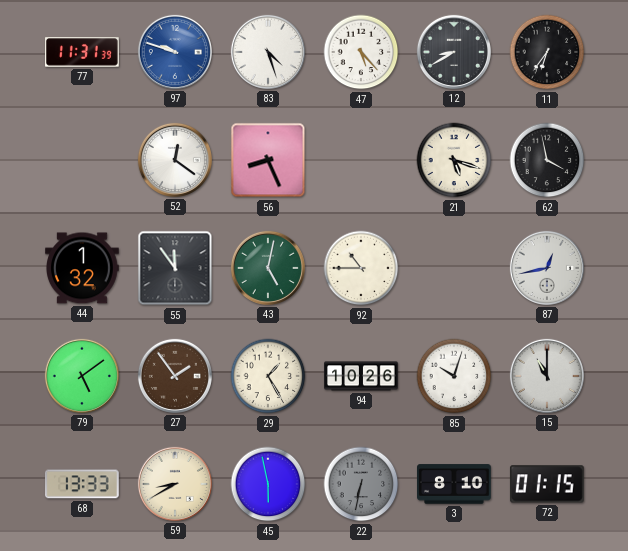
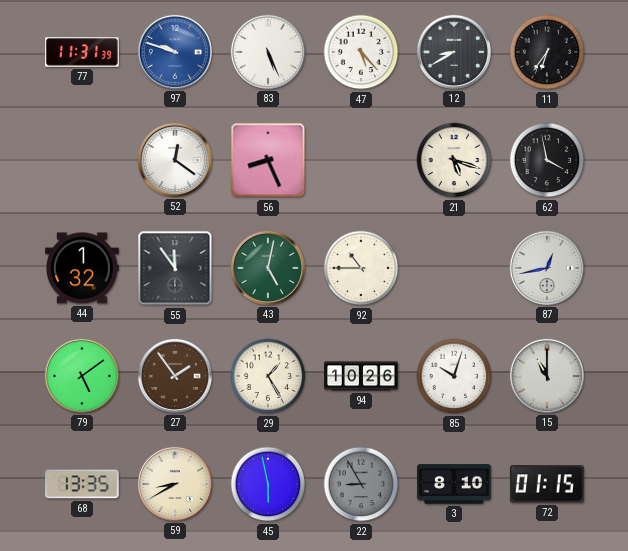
83: 4:27 -> 5:26
68: 13:33 -> 13:35
22: 6:32 -> 8:55
